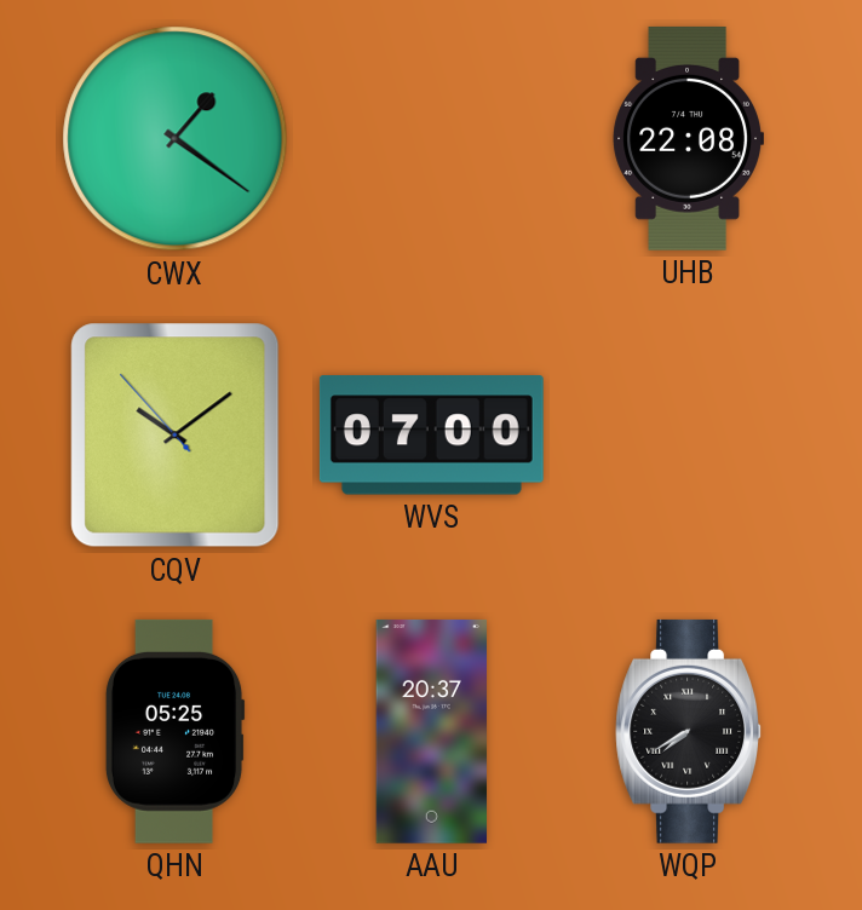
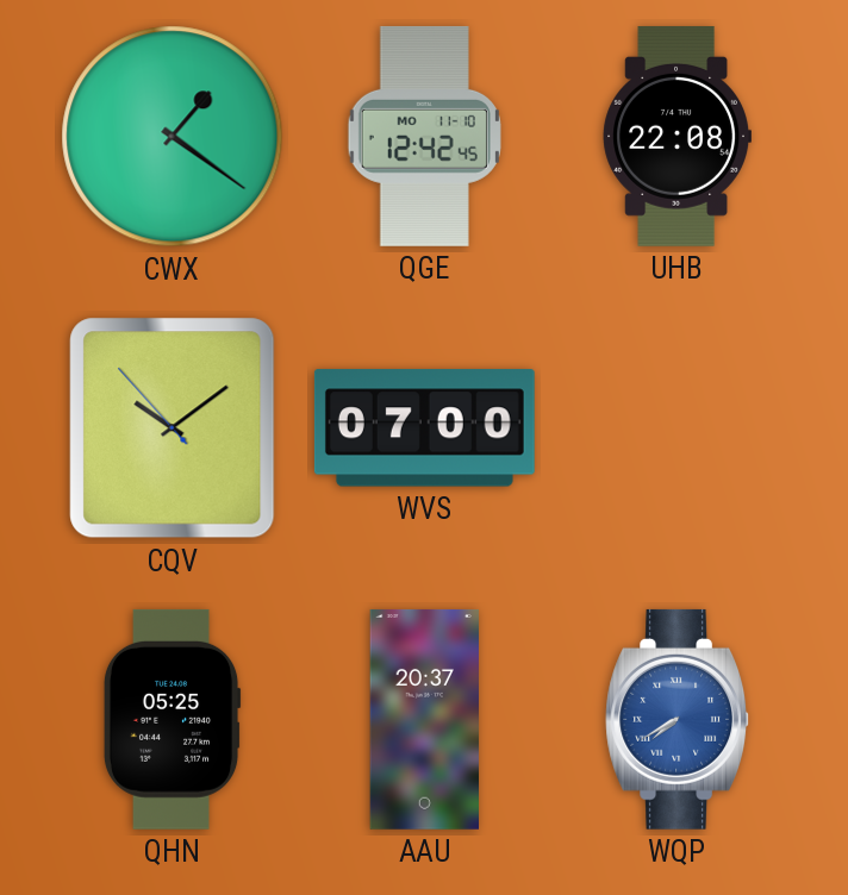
QGE: none -> 12:42
WQP dial: black -> blue
